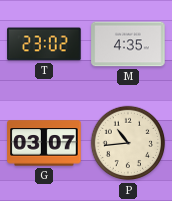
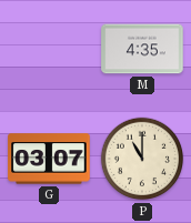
T: 23:02 -> none
P: 10:44 -> 11:00
